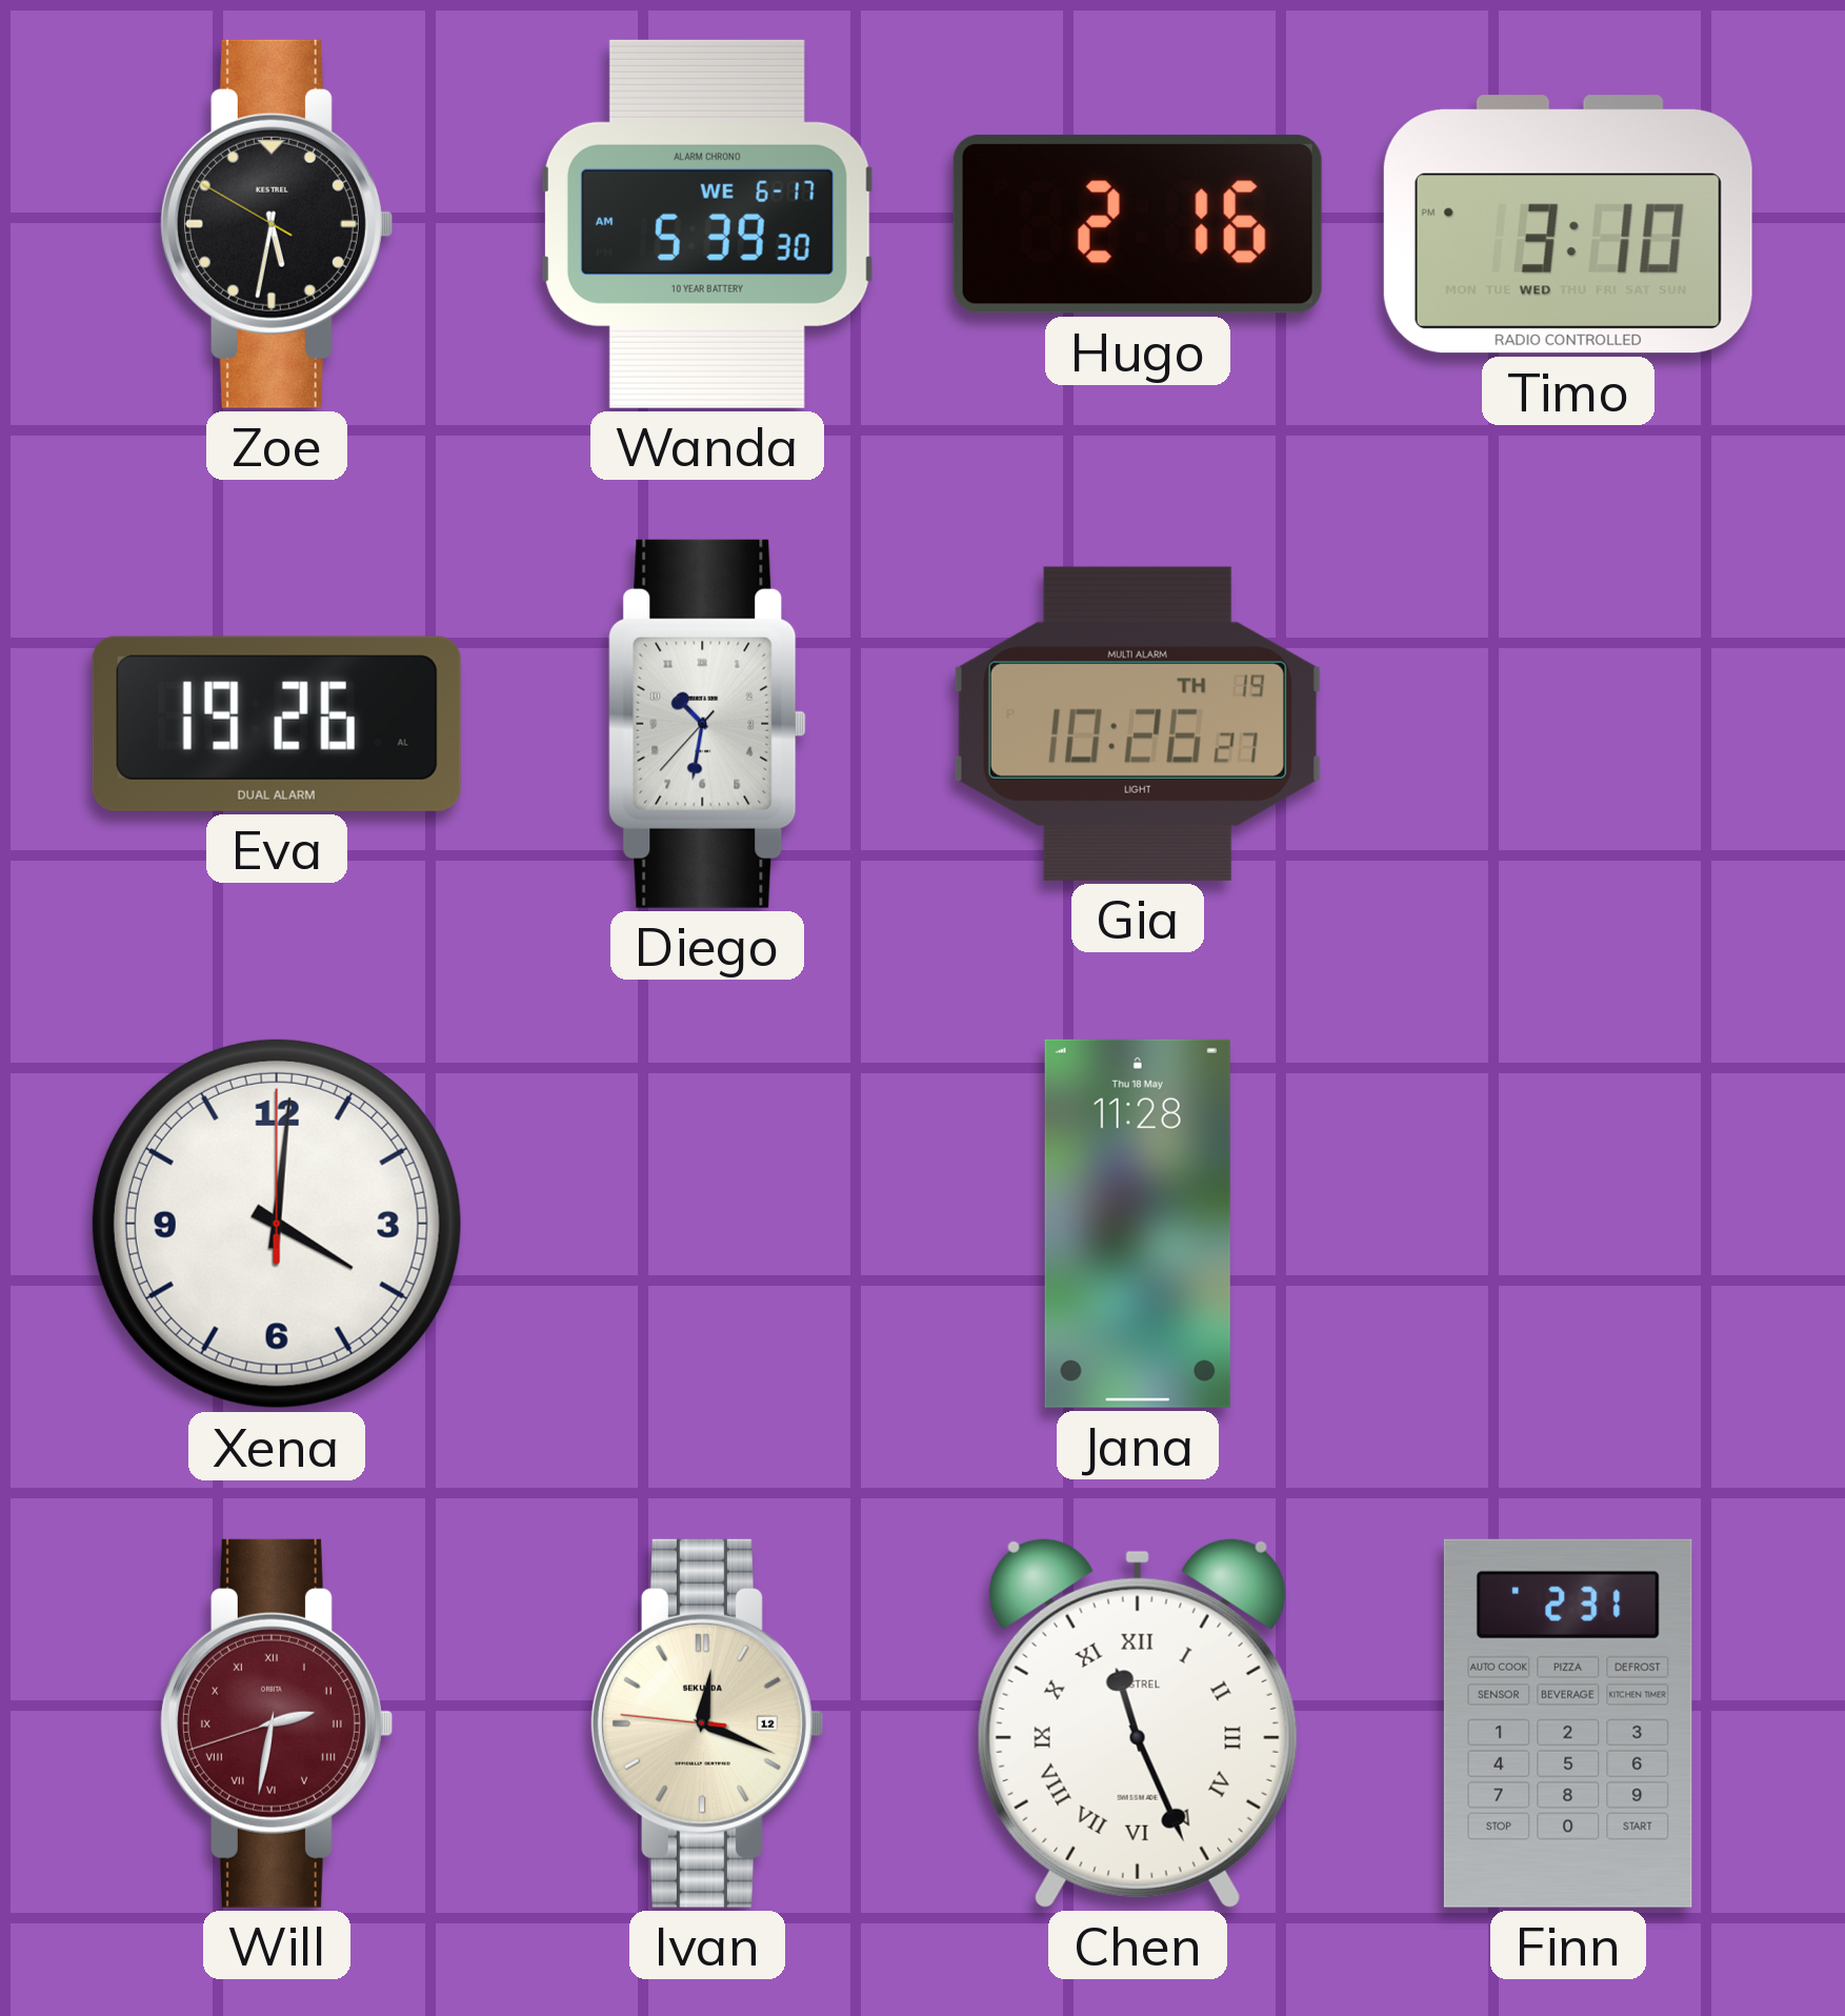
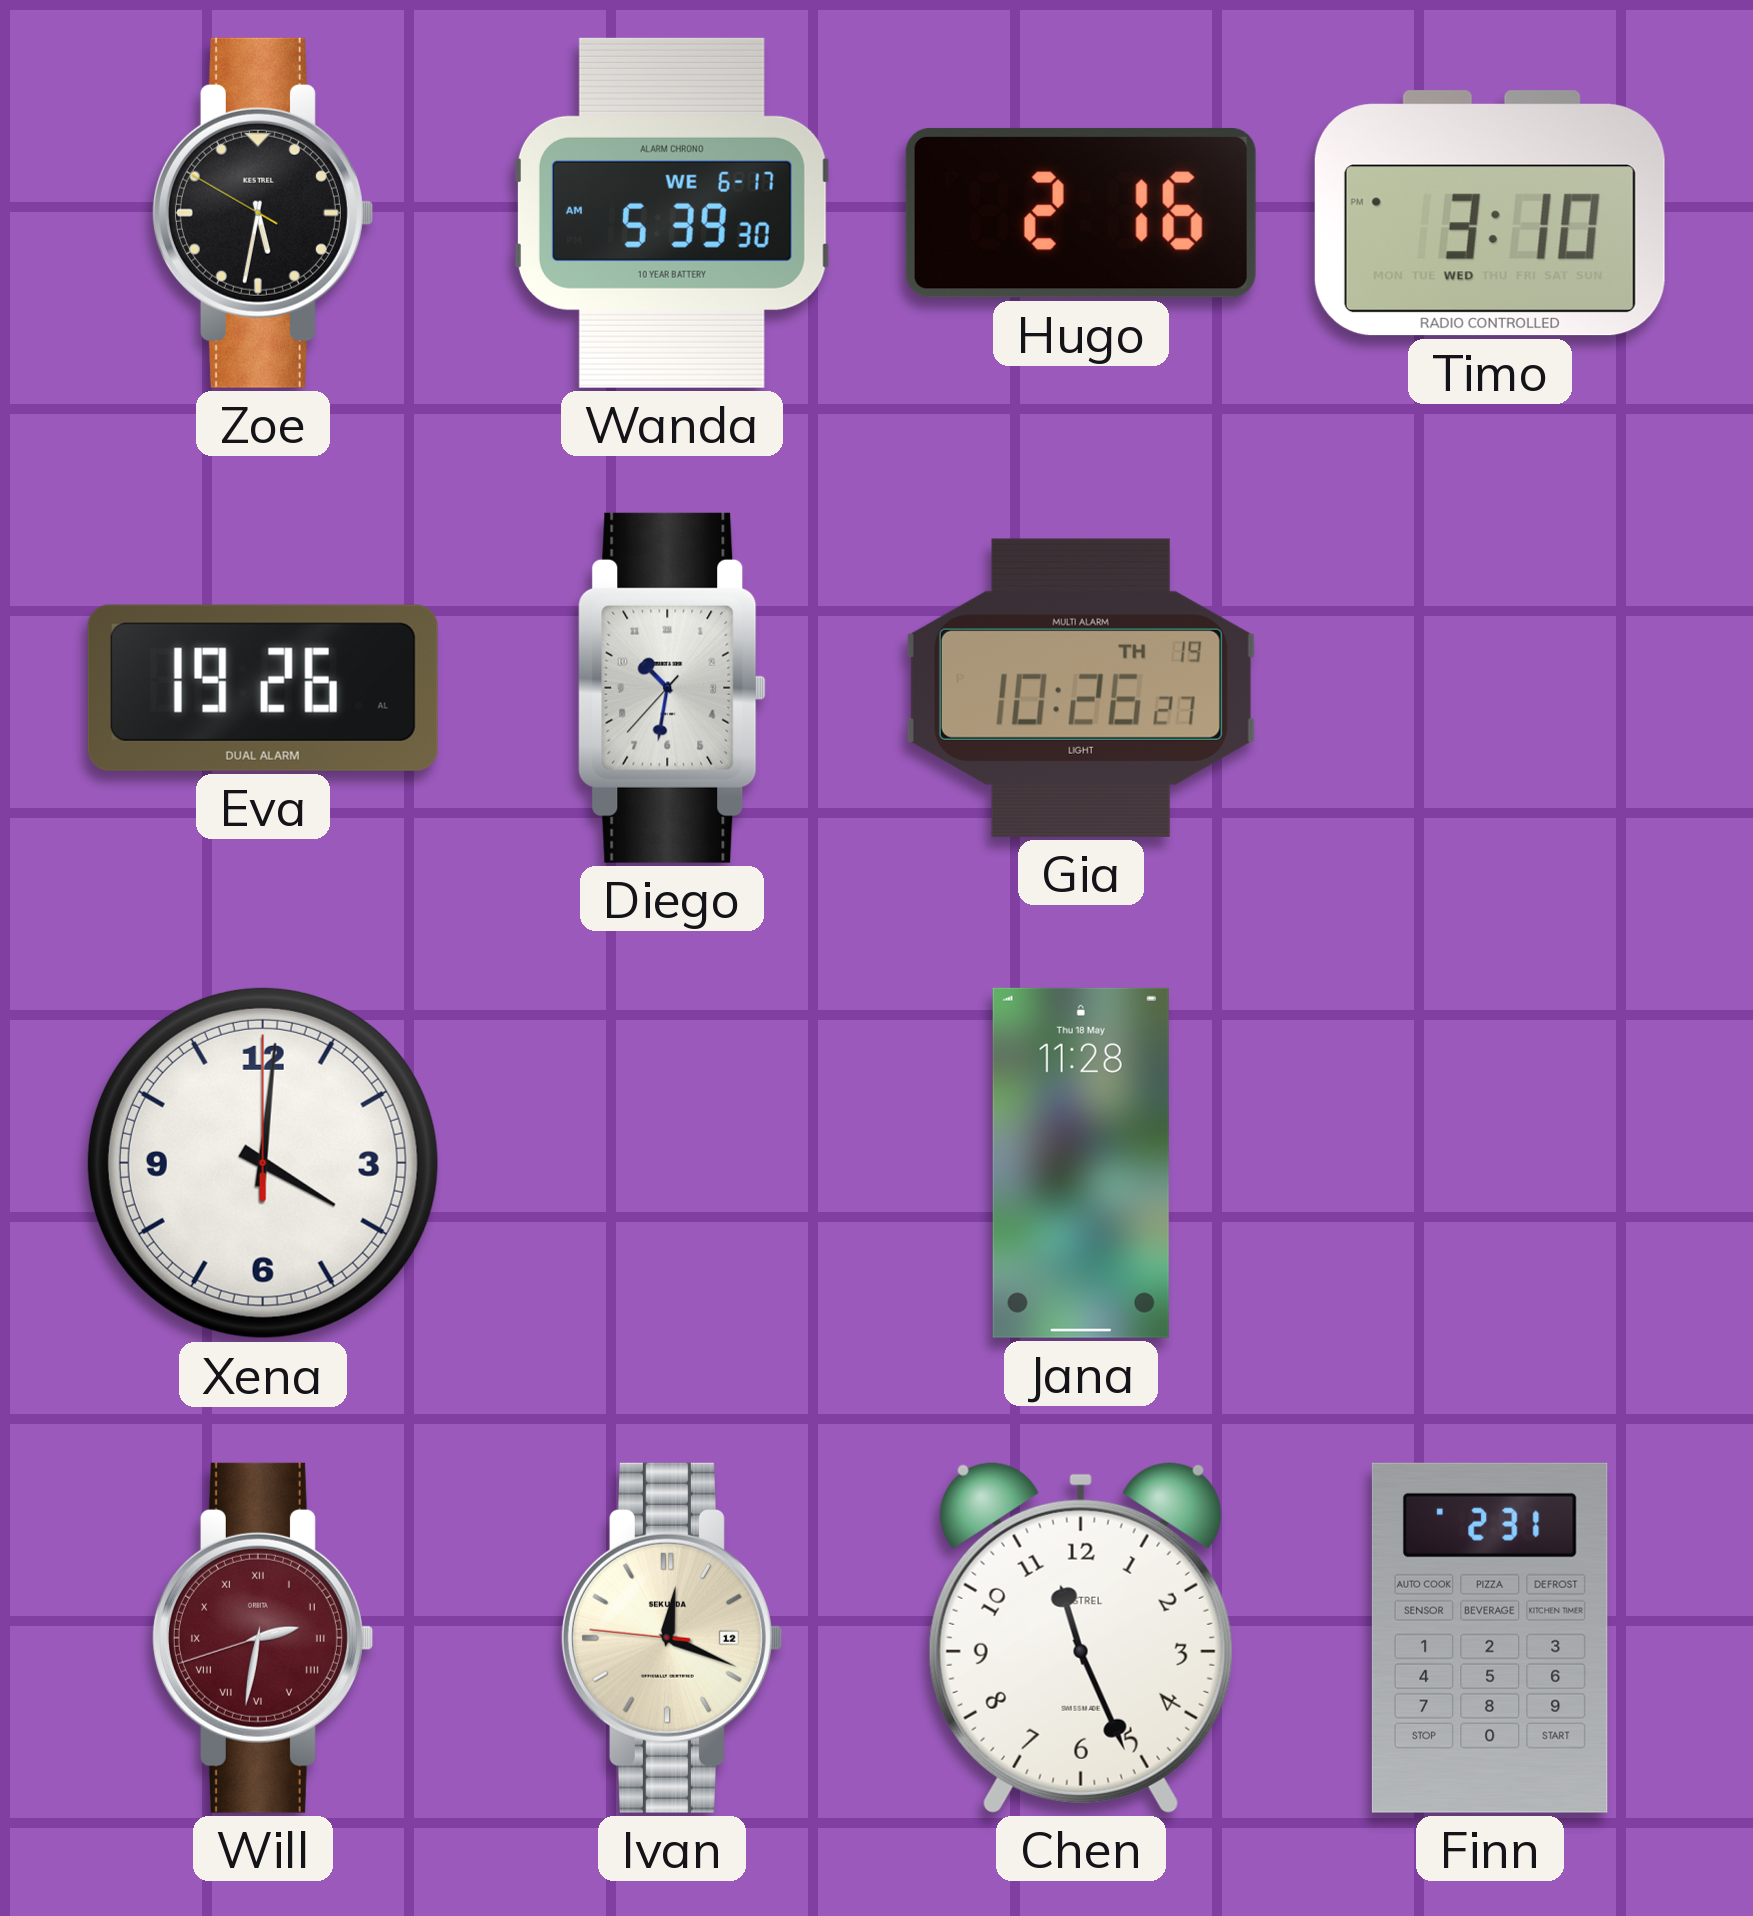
Chen numerals: Roman -> Arabic
